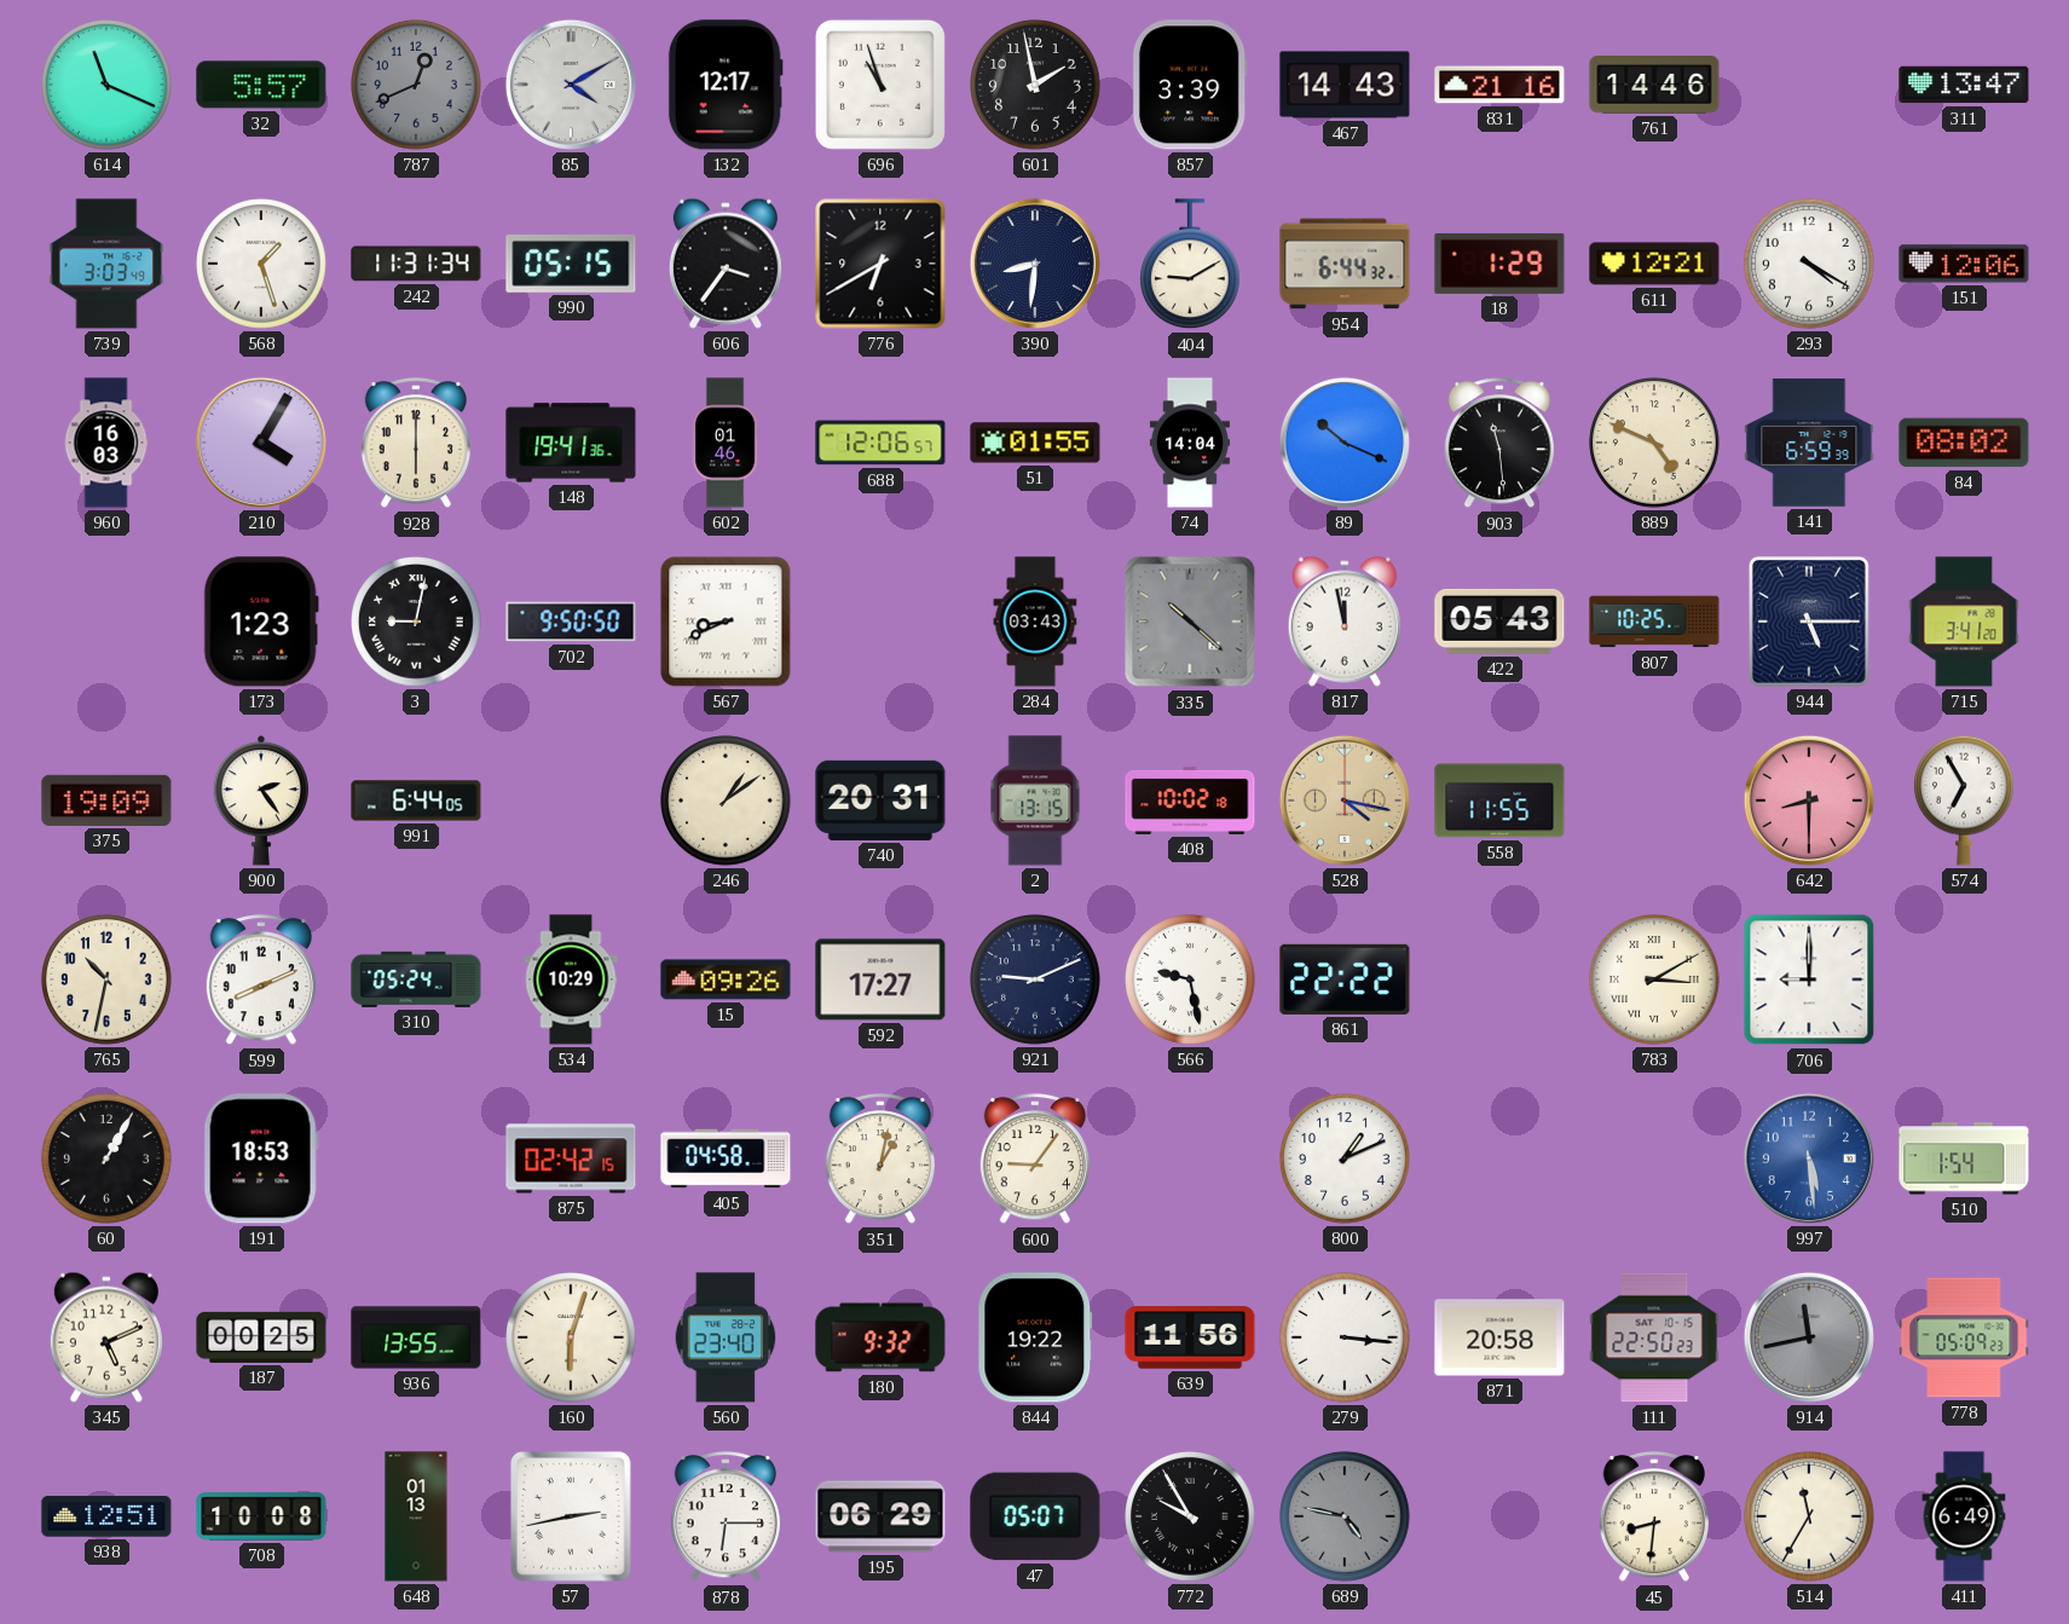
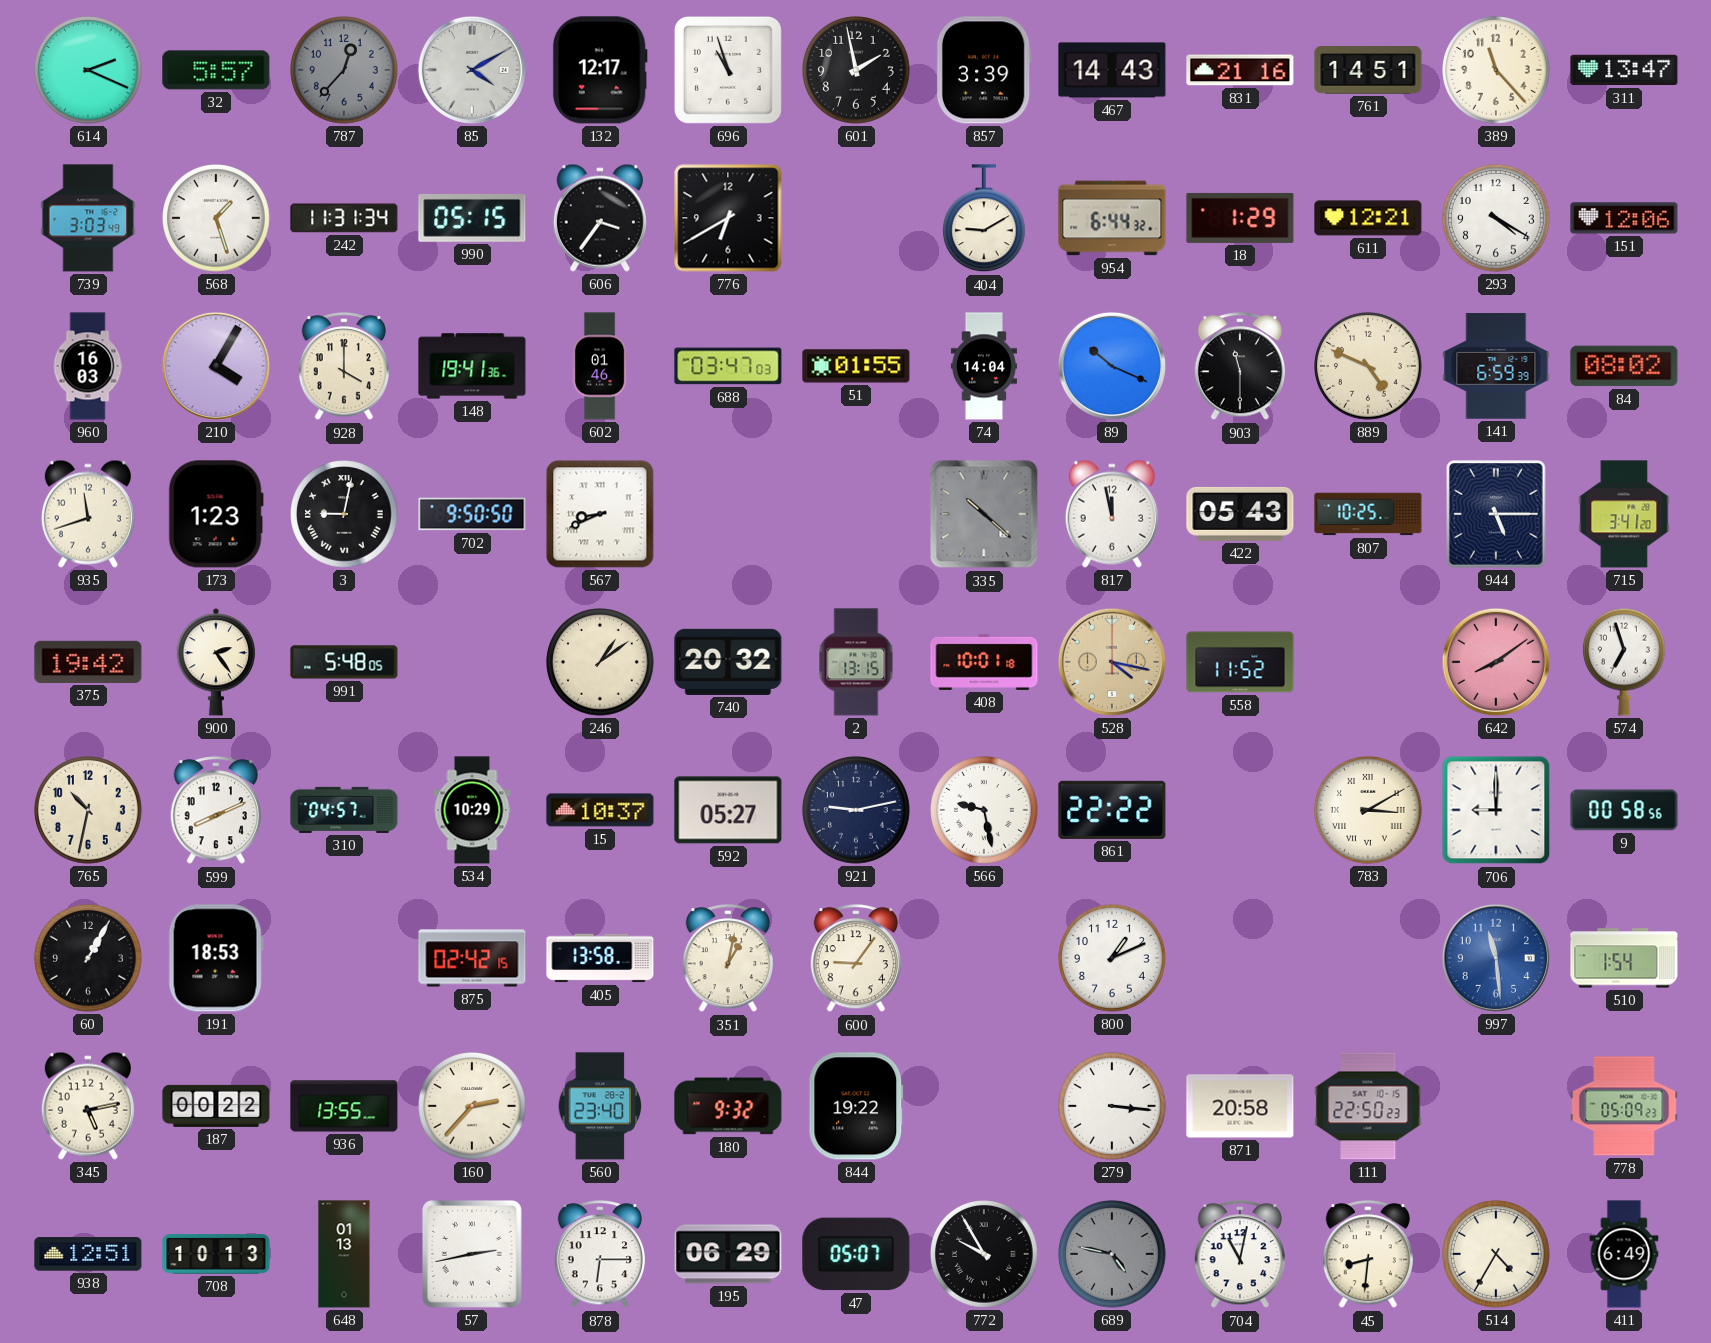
614: 11:19 -> 2:19
787: 12:41 -> 12:37
761: 14:46 -> 14:51
389: none -> 11:23
390: 8:31 -> none
928: 6:00 -> 4:00
688: 12:06 -> 03:47
903: 11:29 -> 11:30
935: none -> 11:42
284: 03:43 -> none
375: 19:09 -> 19:42
991: 6:44 -> 5:48
740: 20:31 -> 20:32
408: 10:02 -> 10:01
558: 11:55 -> 11:52
642: 8:30 -> 8:09
574: 6:55 -> 6:57
310: 05:24 -> 04:57
15: 09:26 -> 10:37
592: 17:27 -> 05:27
921: 9:11 -> 9:13
9: none -> 00:58
405: 04:58 -> 13:58
997: 5:29 -> 11:29
345: 5:11 -> 5:13
187: 00:25 -> 00:22
160: 6:03 -> 2:37
639: 11:56 -> none
914: 11:43 -> none
708: 10:08 -> 10:13
704: none -> 11:02
514: 11:35 -> 4:35
